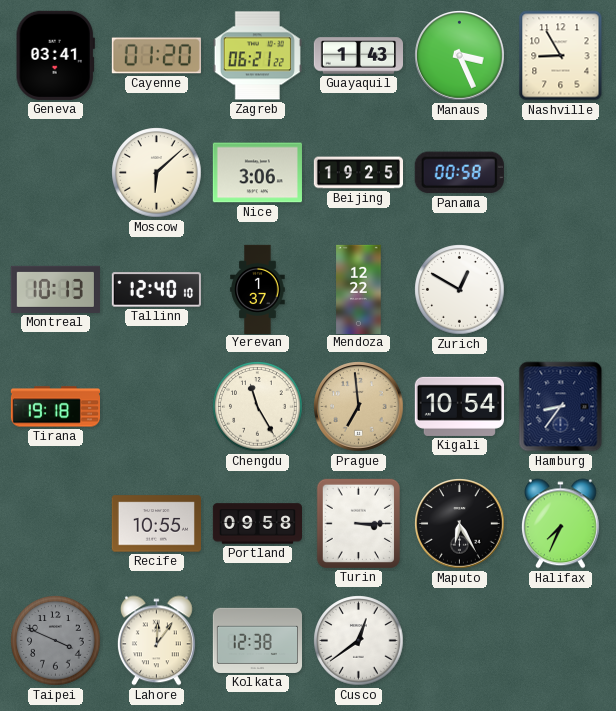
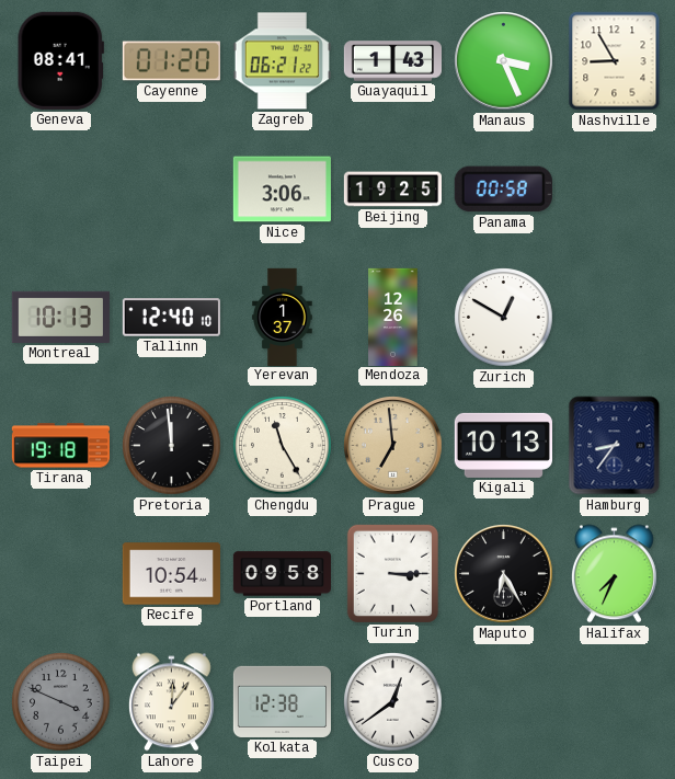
Geneva: 03:41 -> 08:41
Moscow: 6:08 -> none
Mendoza: 12:22 -> 12:26
Pretoria: none -> 11:59
Kigali: 10:54 -> 10:13
Recife: 10:55 -> 10:54
